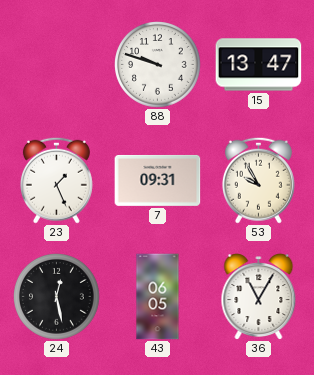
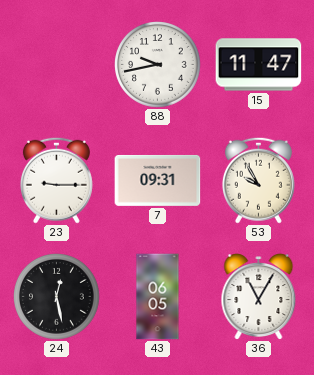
88: 9:48 -> 9:43
15: 13:47 -> 11:47
23: 1:26 -> 9:15
